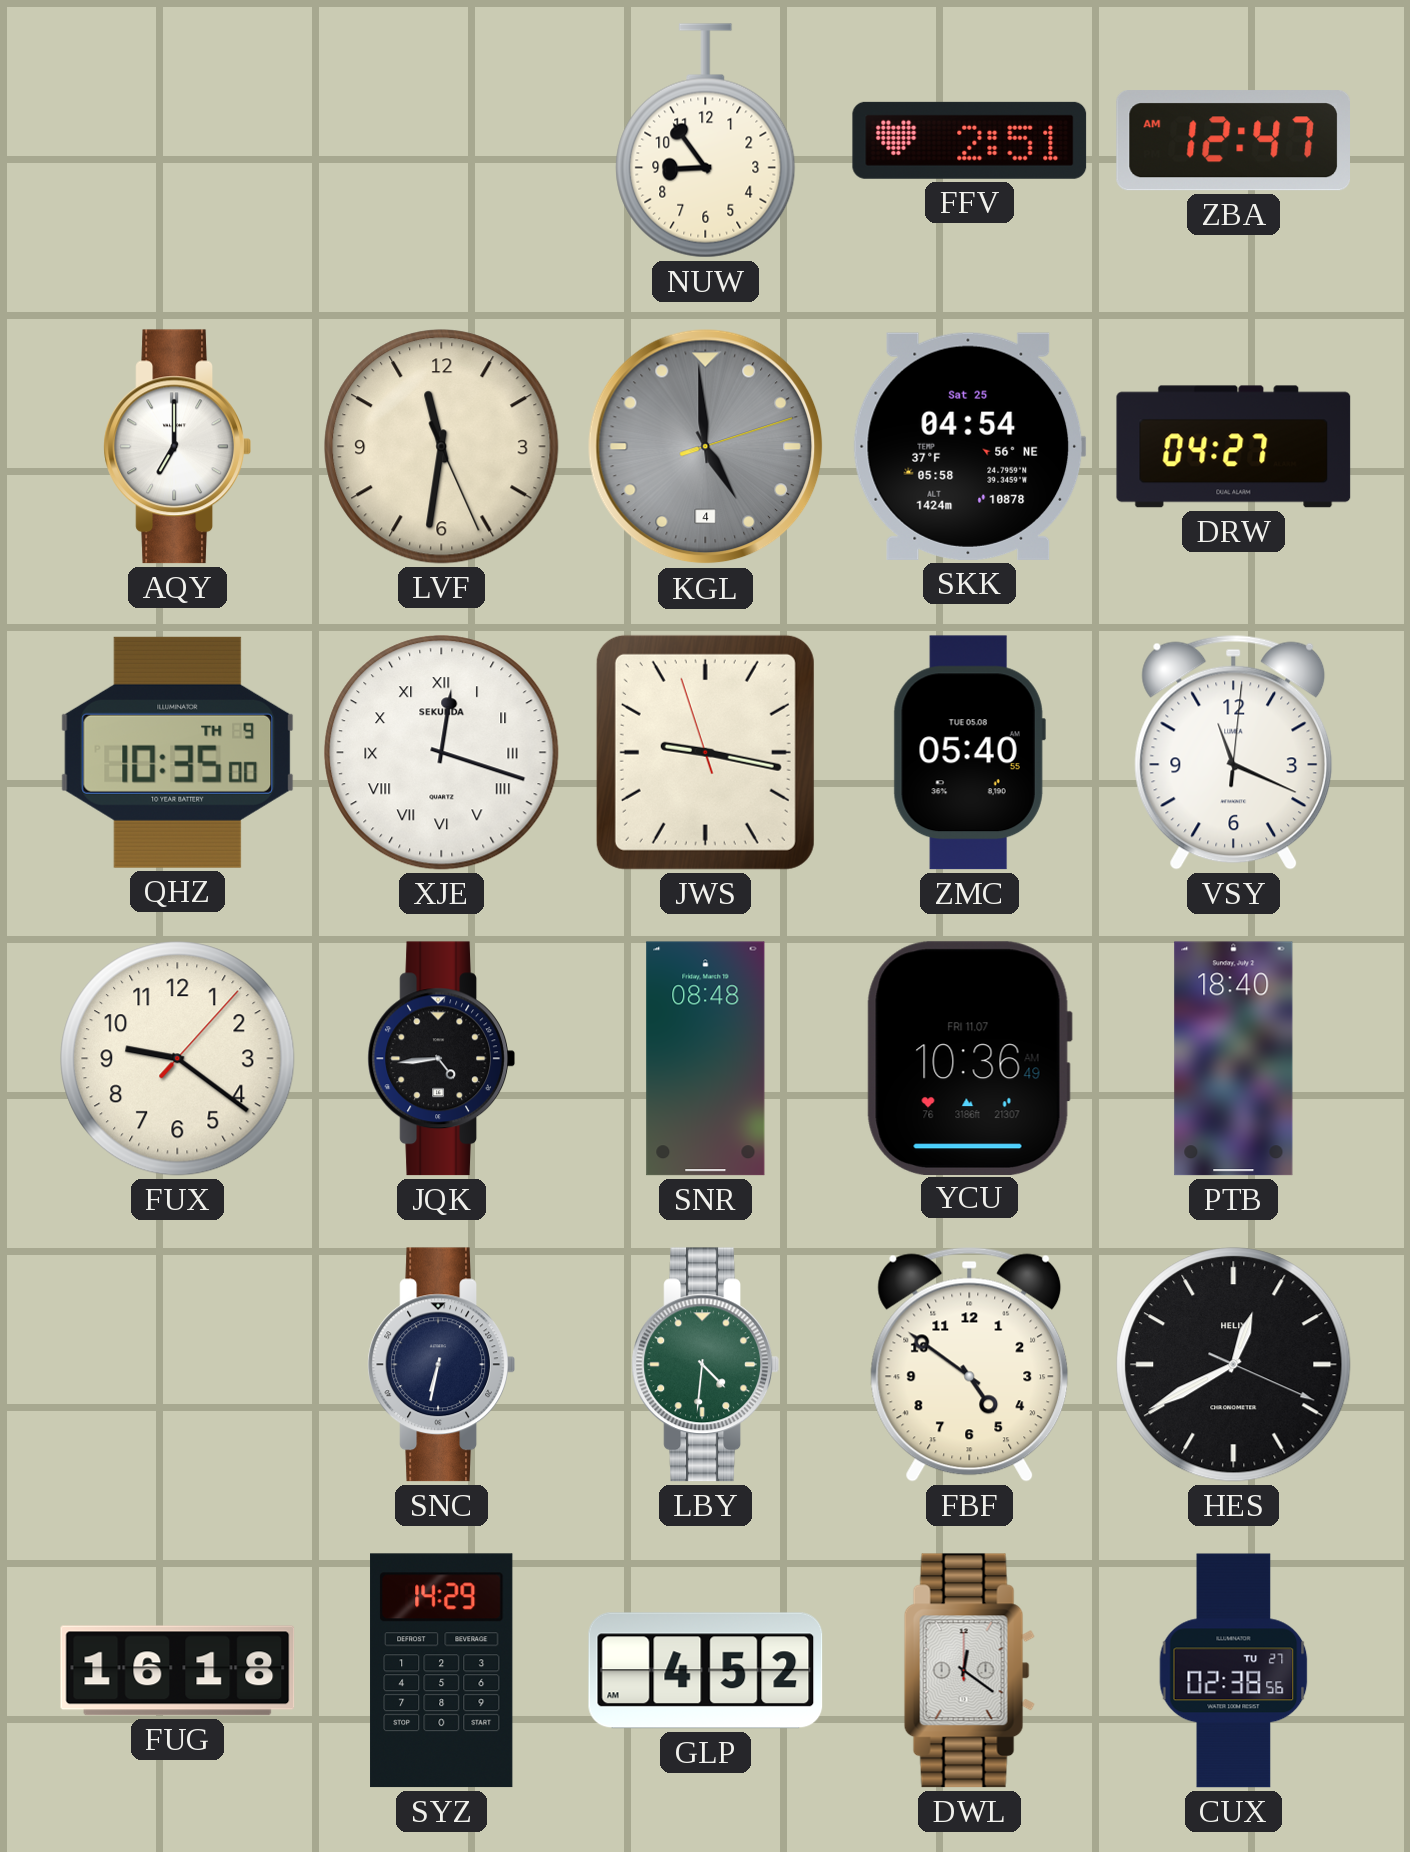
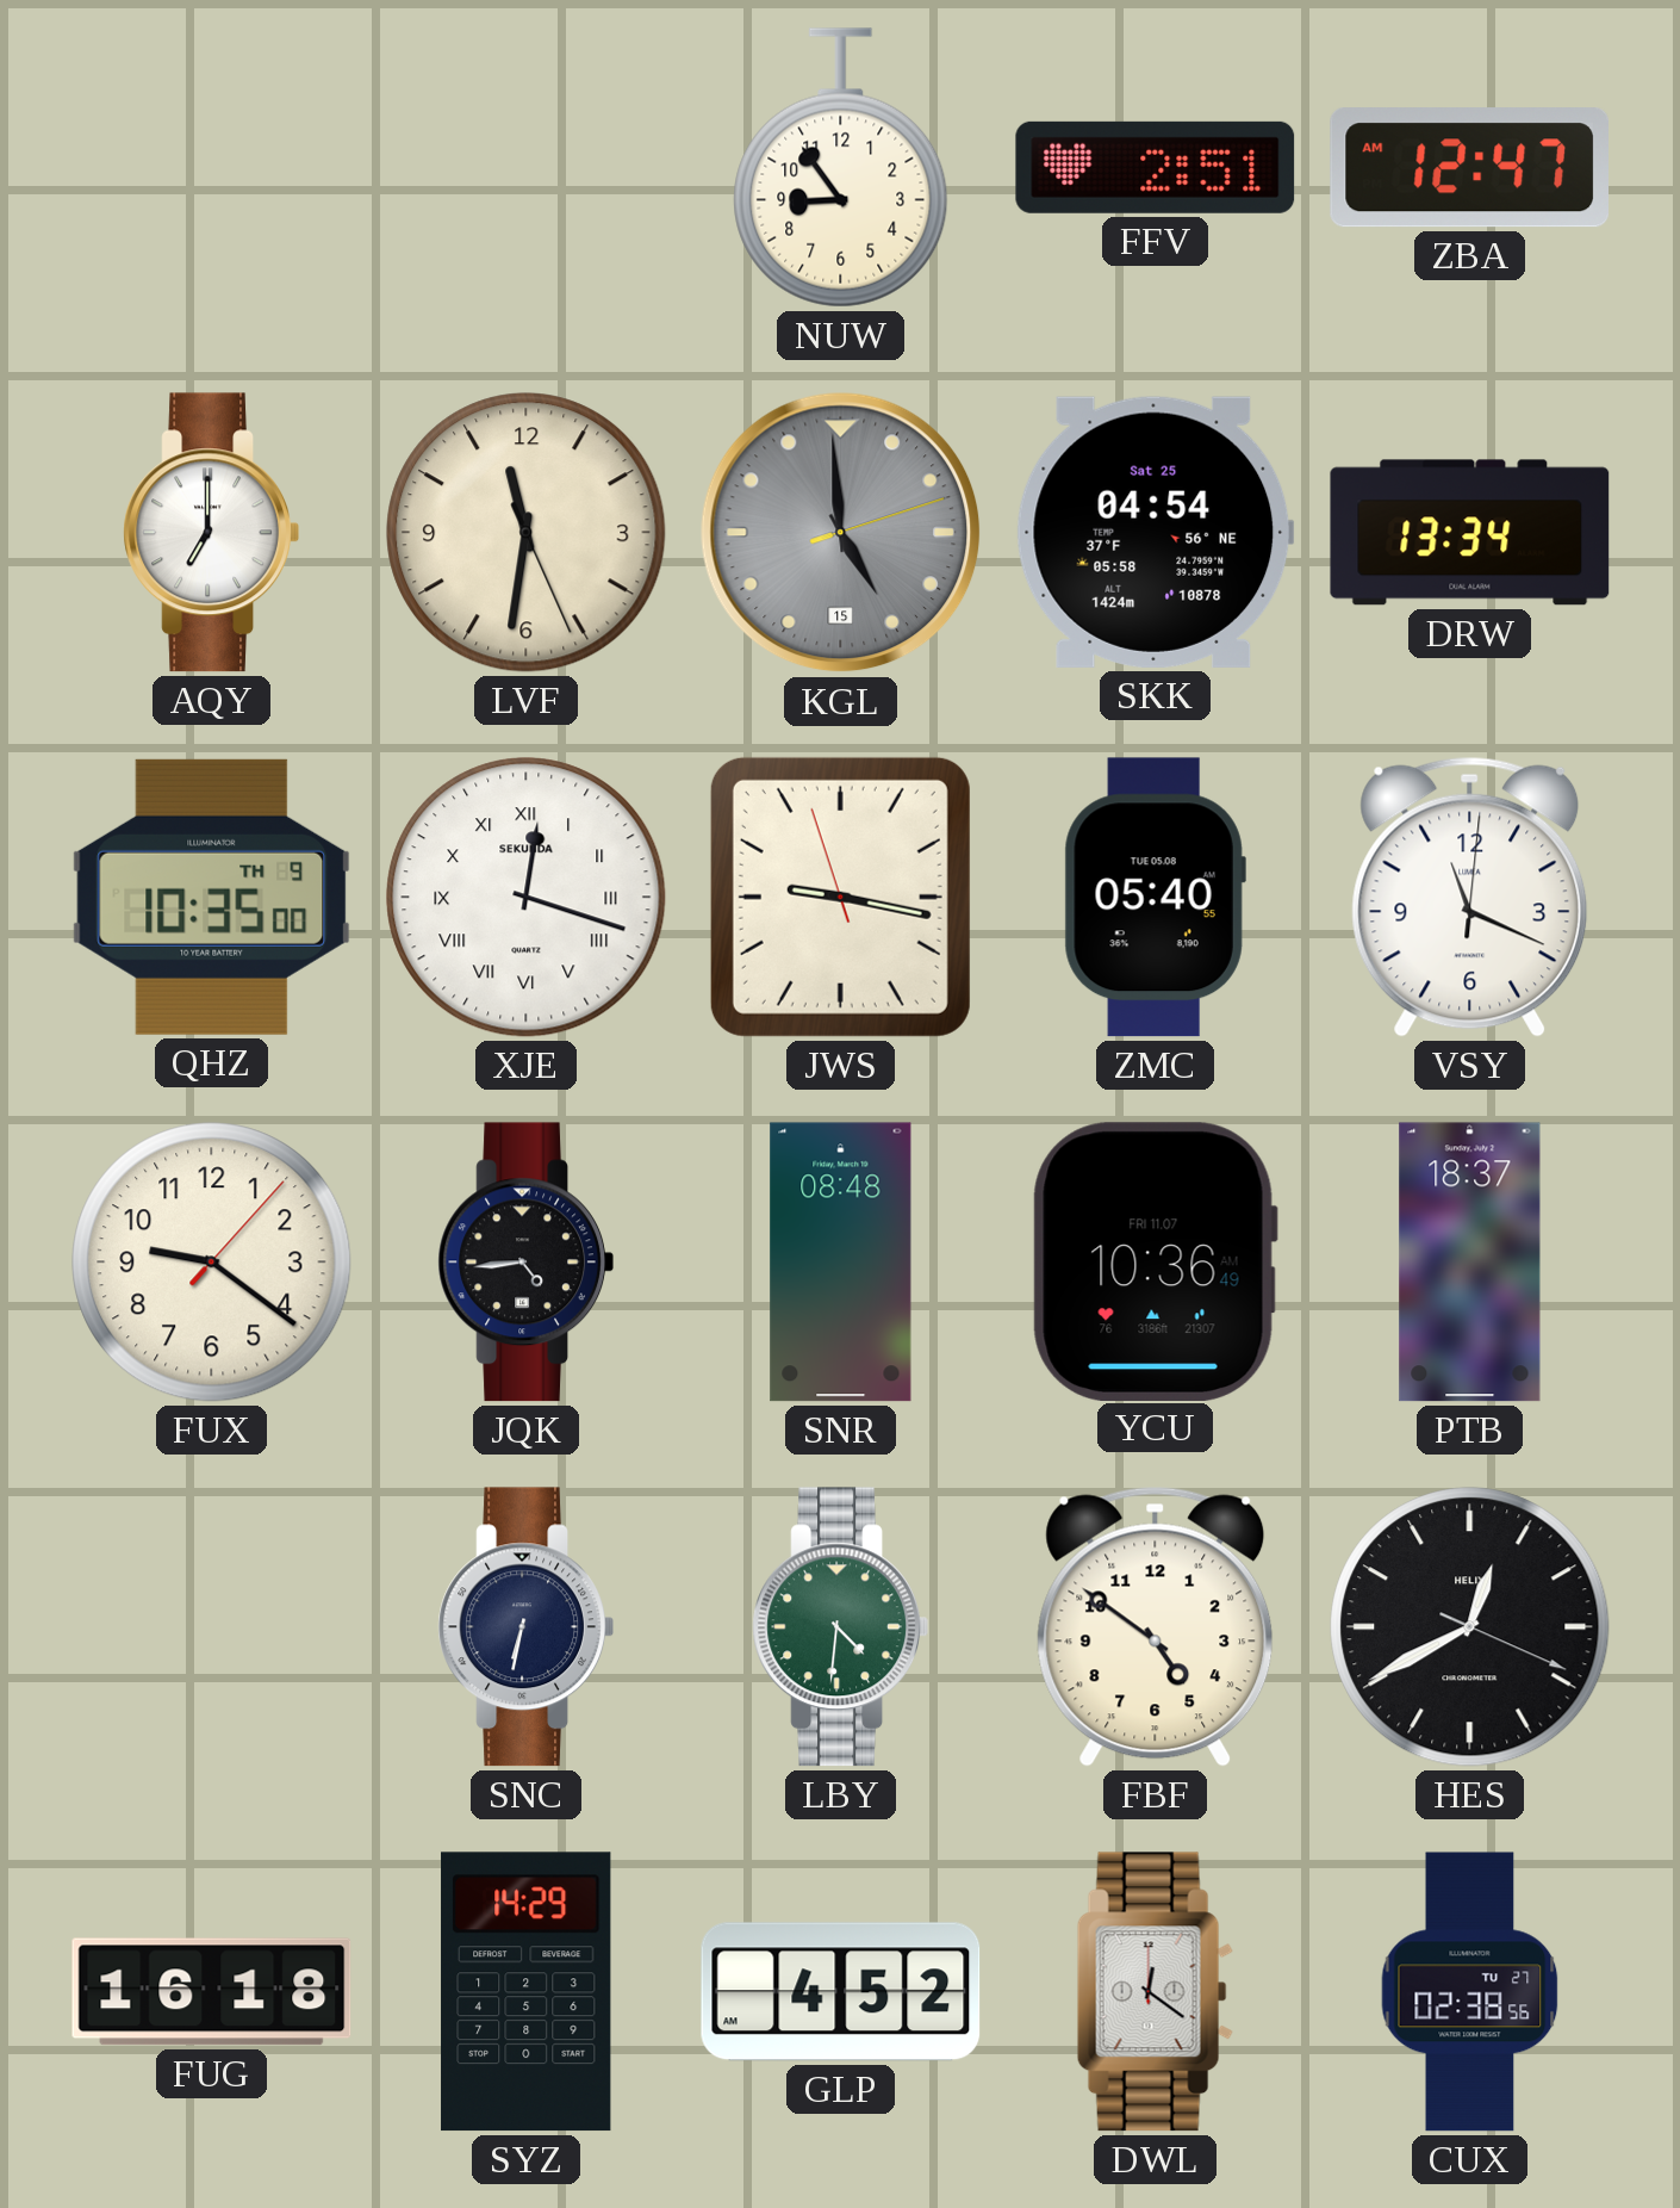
KGL date: 4 -> 15
DRW: 04:27 -> 13:34
PTB: 18:40 -> 18:37
